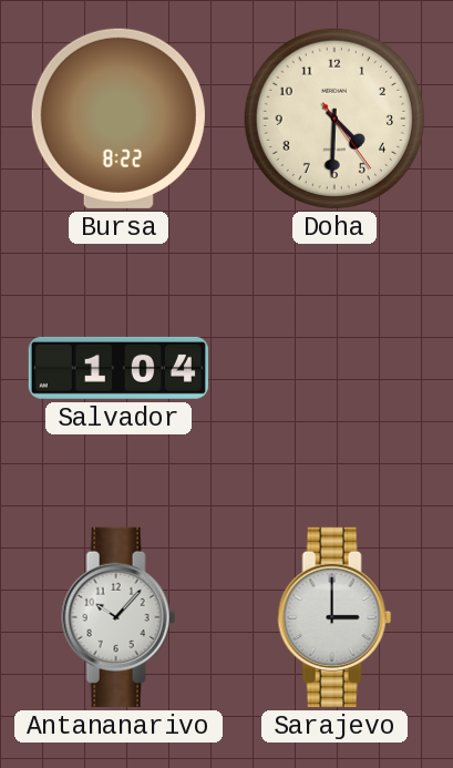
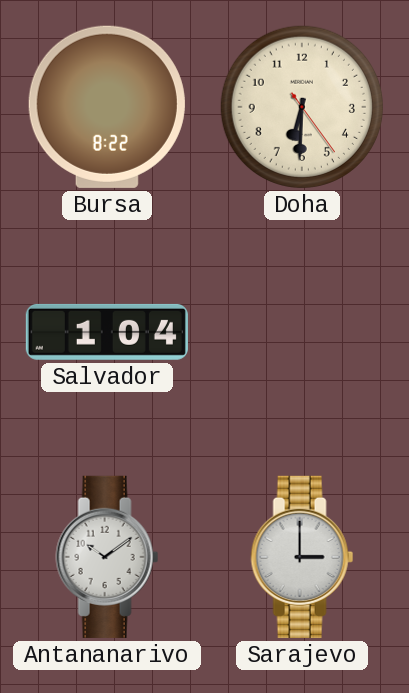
Doha: 4:30 -> 6:30
Antananarivo: 10:07 -> 10:09
